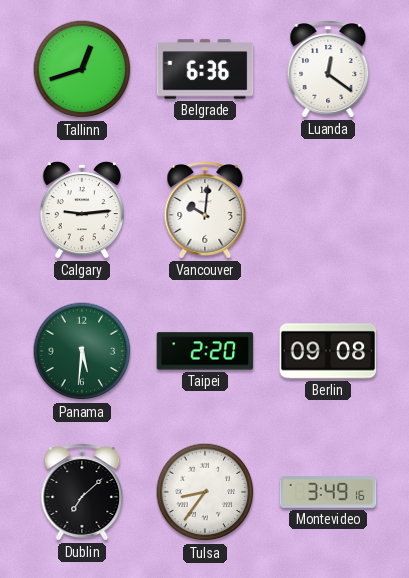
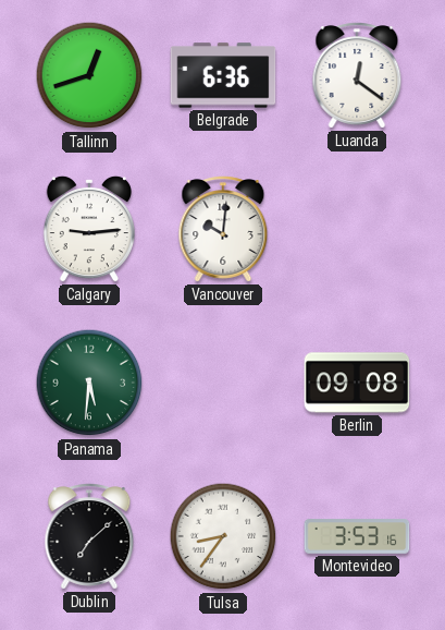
Taipei: 2:20 -> none
Montevideo: 3:49 -> 3:53
